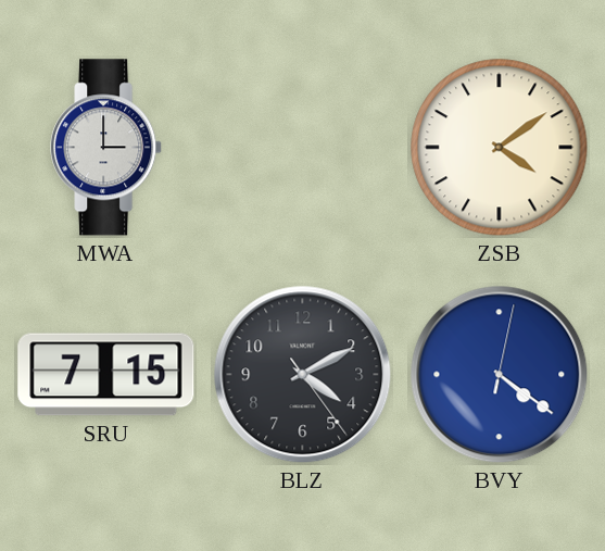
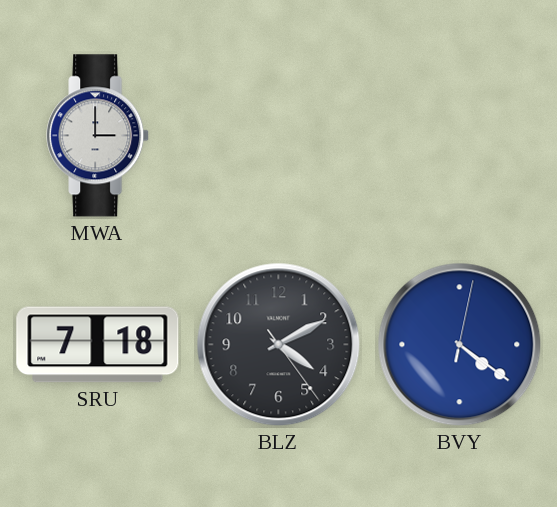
ZSB: 4:09 -> none
SRU: 7:15 -> 7:18
